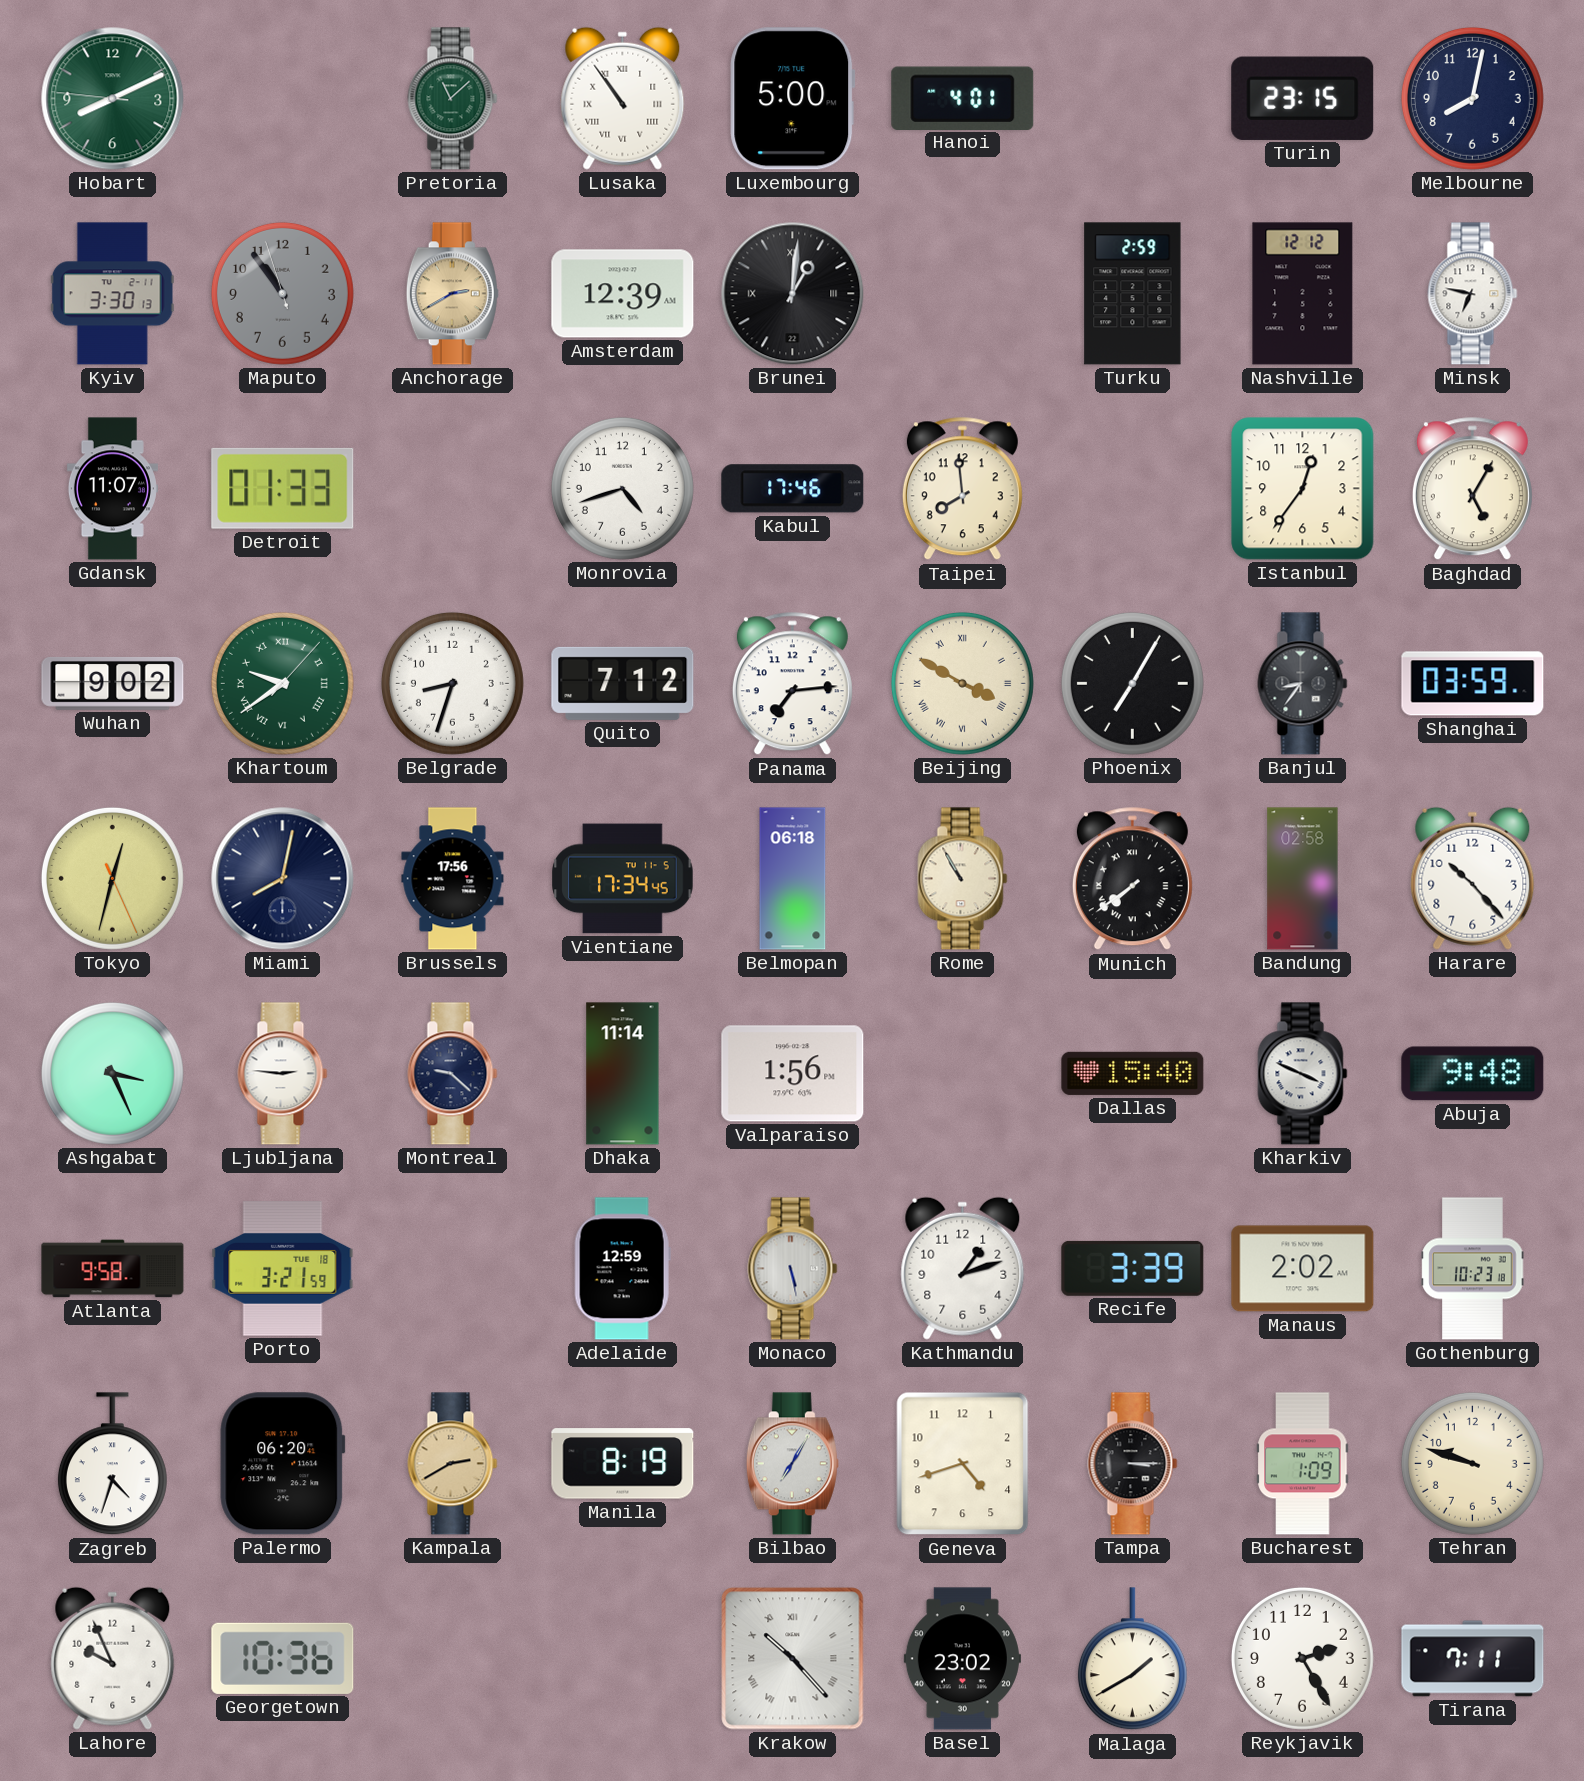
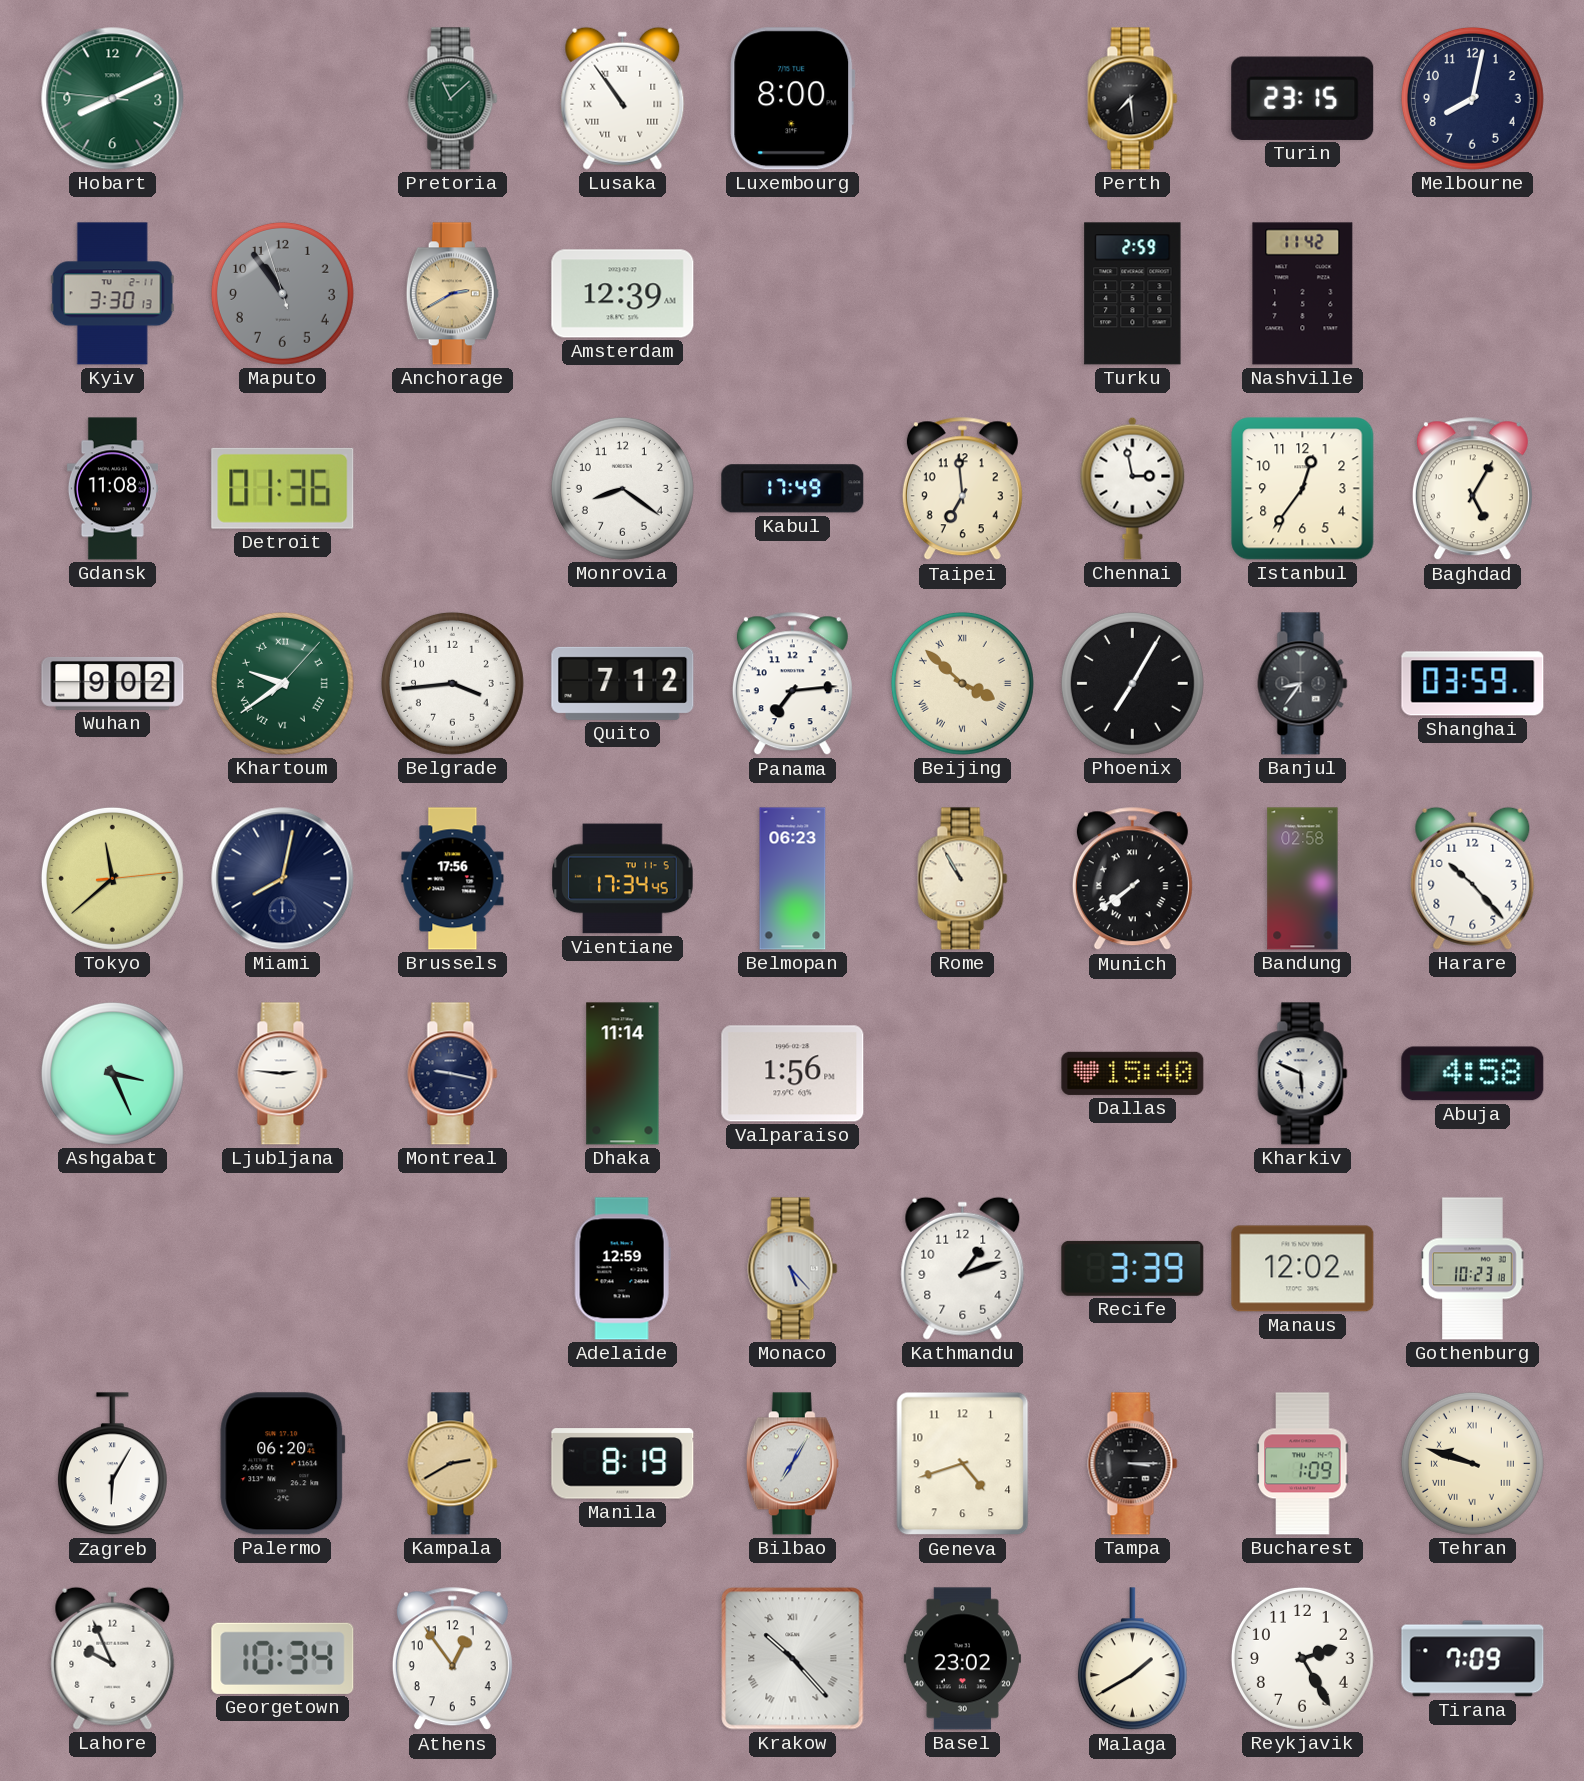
Luxembourg: 5:00 -> 8:00
Hanoi: 4:01 -> none
Perth: none -> 7:29
Brunei: 1:01 -> none
Nashville: 12:12 -> 11:42
Minsk: 6:47 -> none
Gdansk: 11:07 -> 11:08
Detroit: 01:33 -> 01:36
Monrovia: 4:42 -> 8:21
Kabul: 17:46 -> 17:49
Taipei: 7:59 -> 6:59
Chennai: none -> 2:58
Belgrade: 8:33 -> 3:44
Beijing: 3:50 -> 3:52
Tokyo: 12:32 -> 11:38
Belmopan: 06:18 -> 06:23
Montreal: 9:22 -> 9:17
Kharkiv: 3:49 -> 5:49
Abuja: 9:48 -> 4:58
Atlanta: 9:58 -> none
Porto: 3:21 -> none
Monaco: 5:28 -> 5:23
Manaus: 2:02 -> 12:02
Zagreb: 4:33 -> 6:05
Tehran numerals: Arabic -> Roman
Georgetown: 10:36 -> 10:34
Athens: none -> 12:54
Tirana: 7:11 -> 7:09
